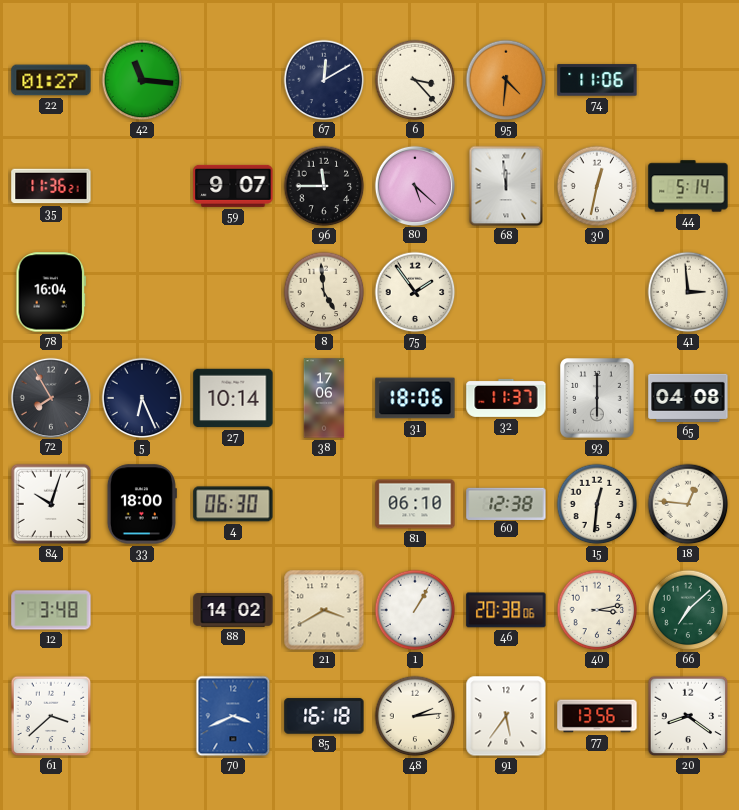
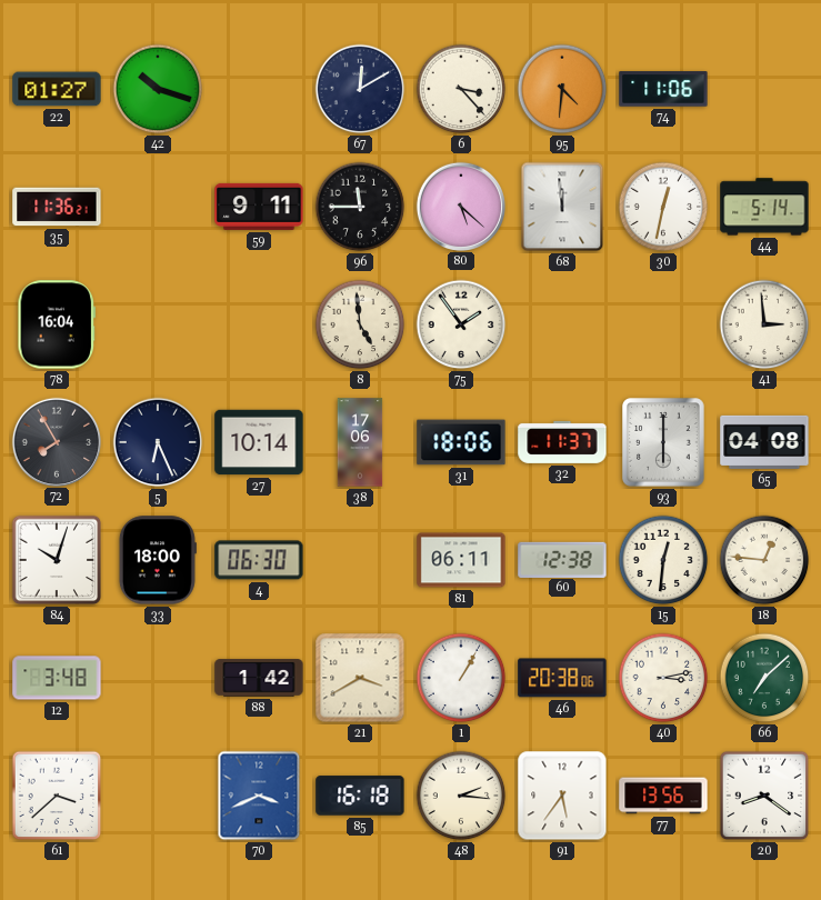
42: 11:16 -> 10:18
59: 9:07 -> 9:11
81: 06:10 -> 06:11
88: 14:02 -> 1:42
48: 2:14 -> 2:16
